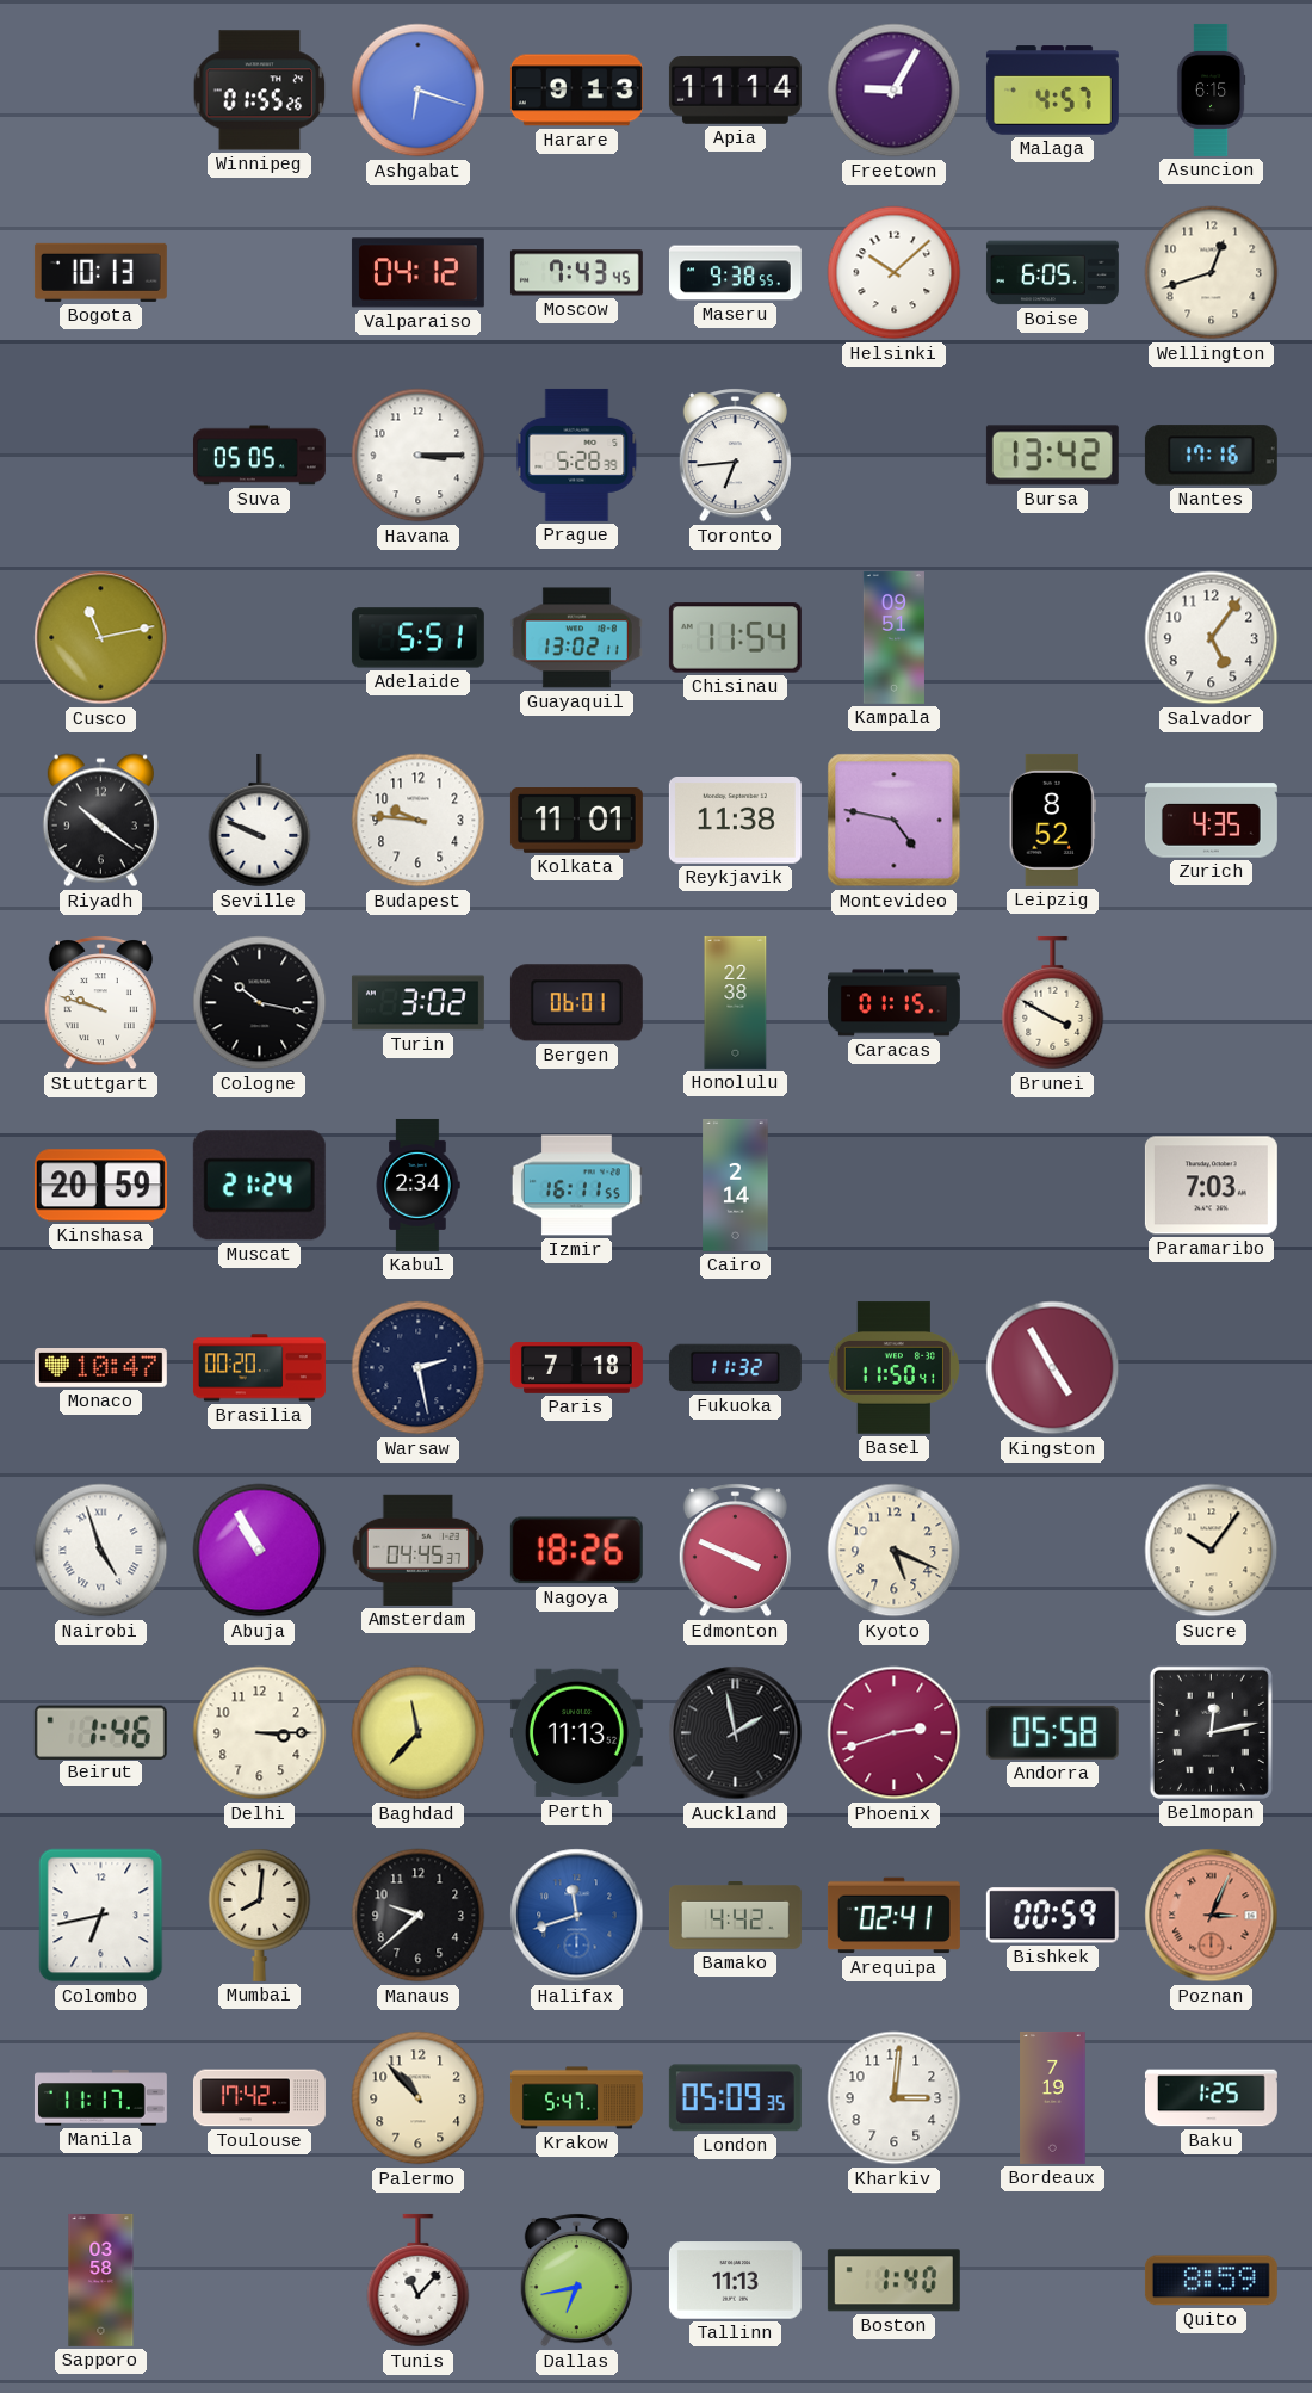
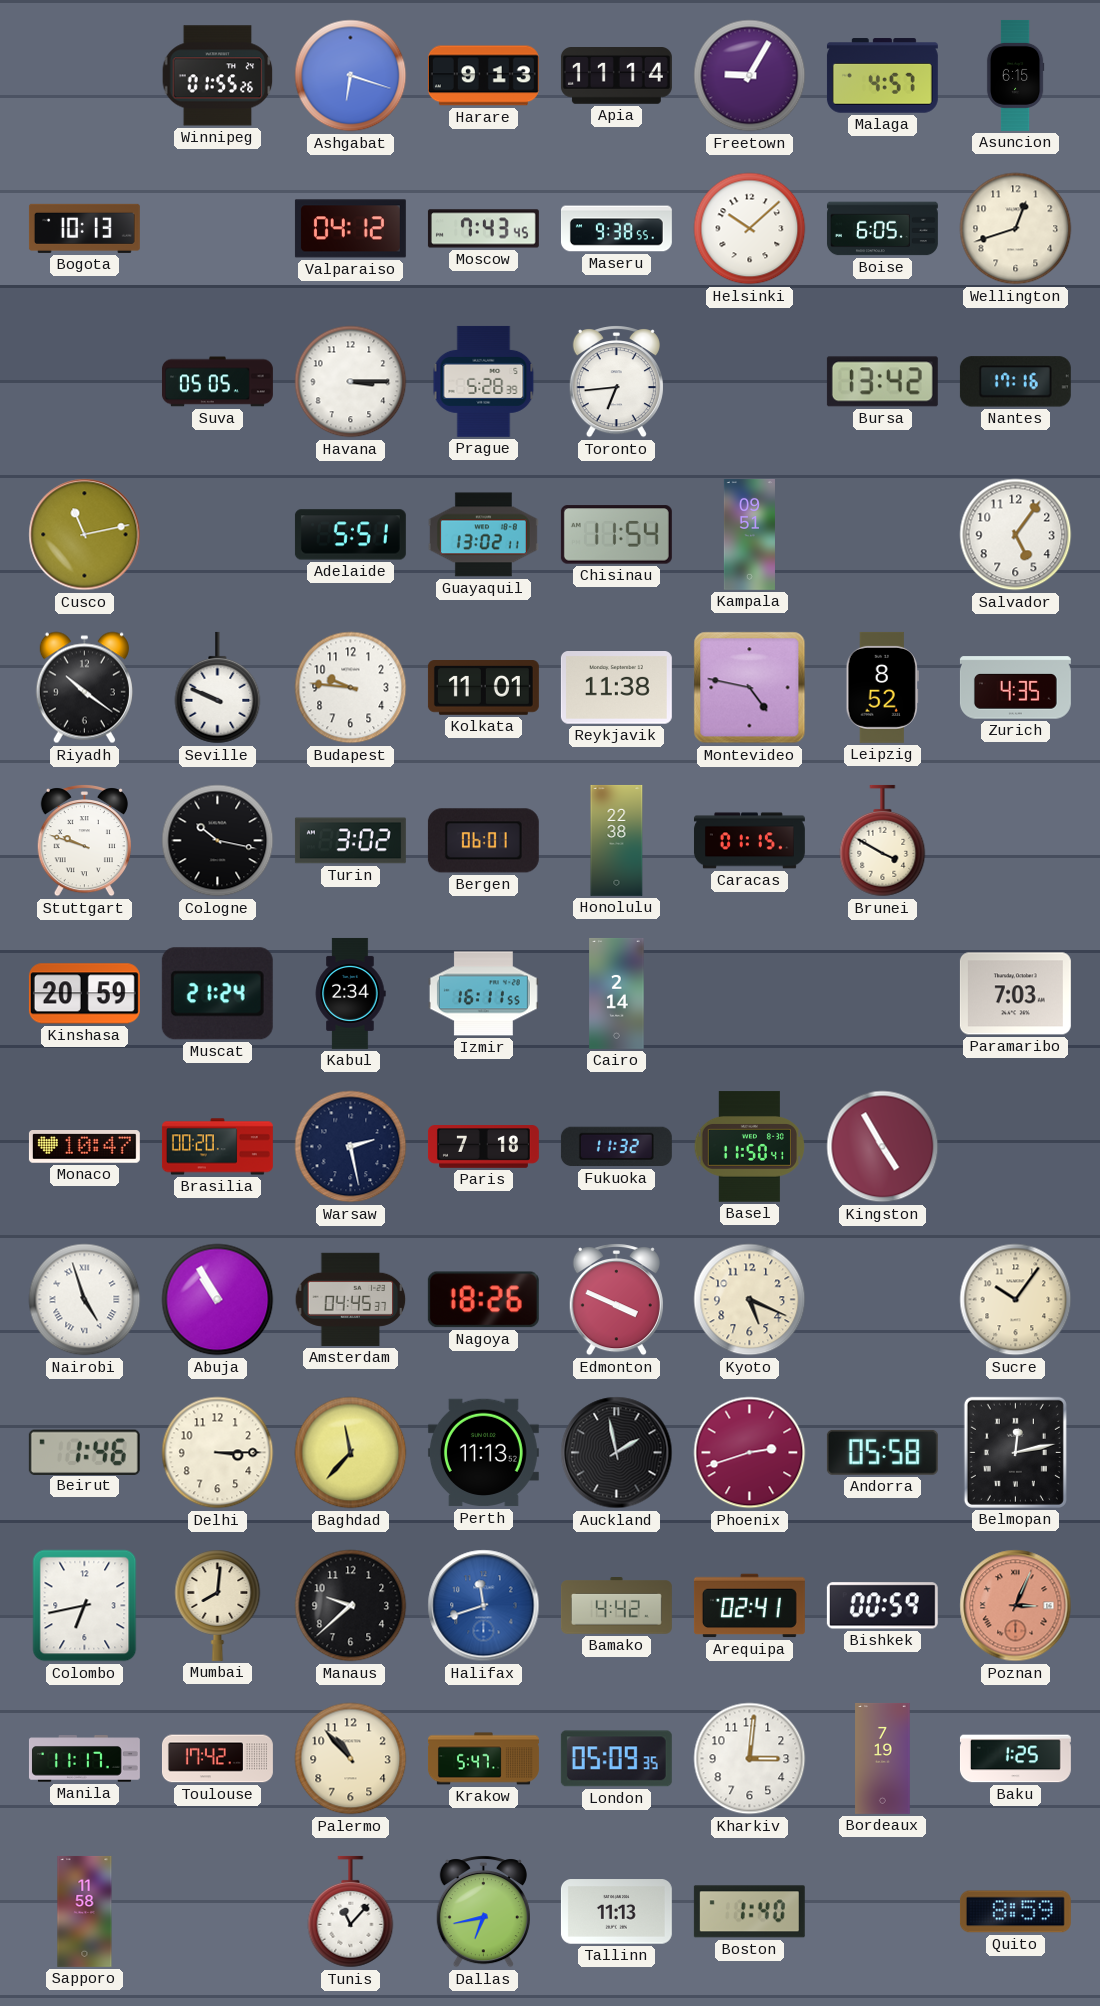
Sapporo: 03:58 -> 11:58
